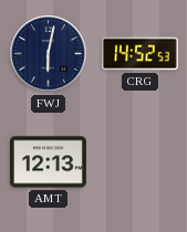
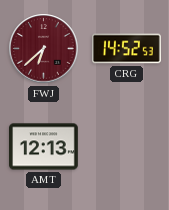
FWJ: 6:02 -> 6:38
FWJ dial: navy -> burgundy
